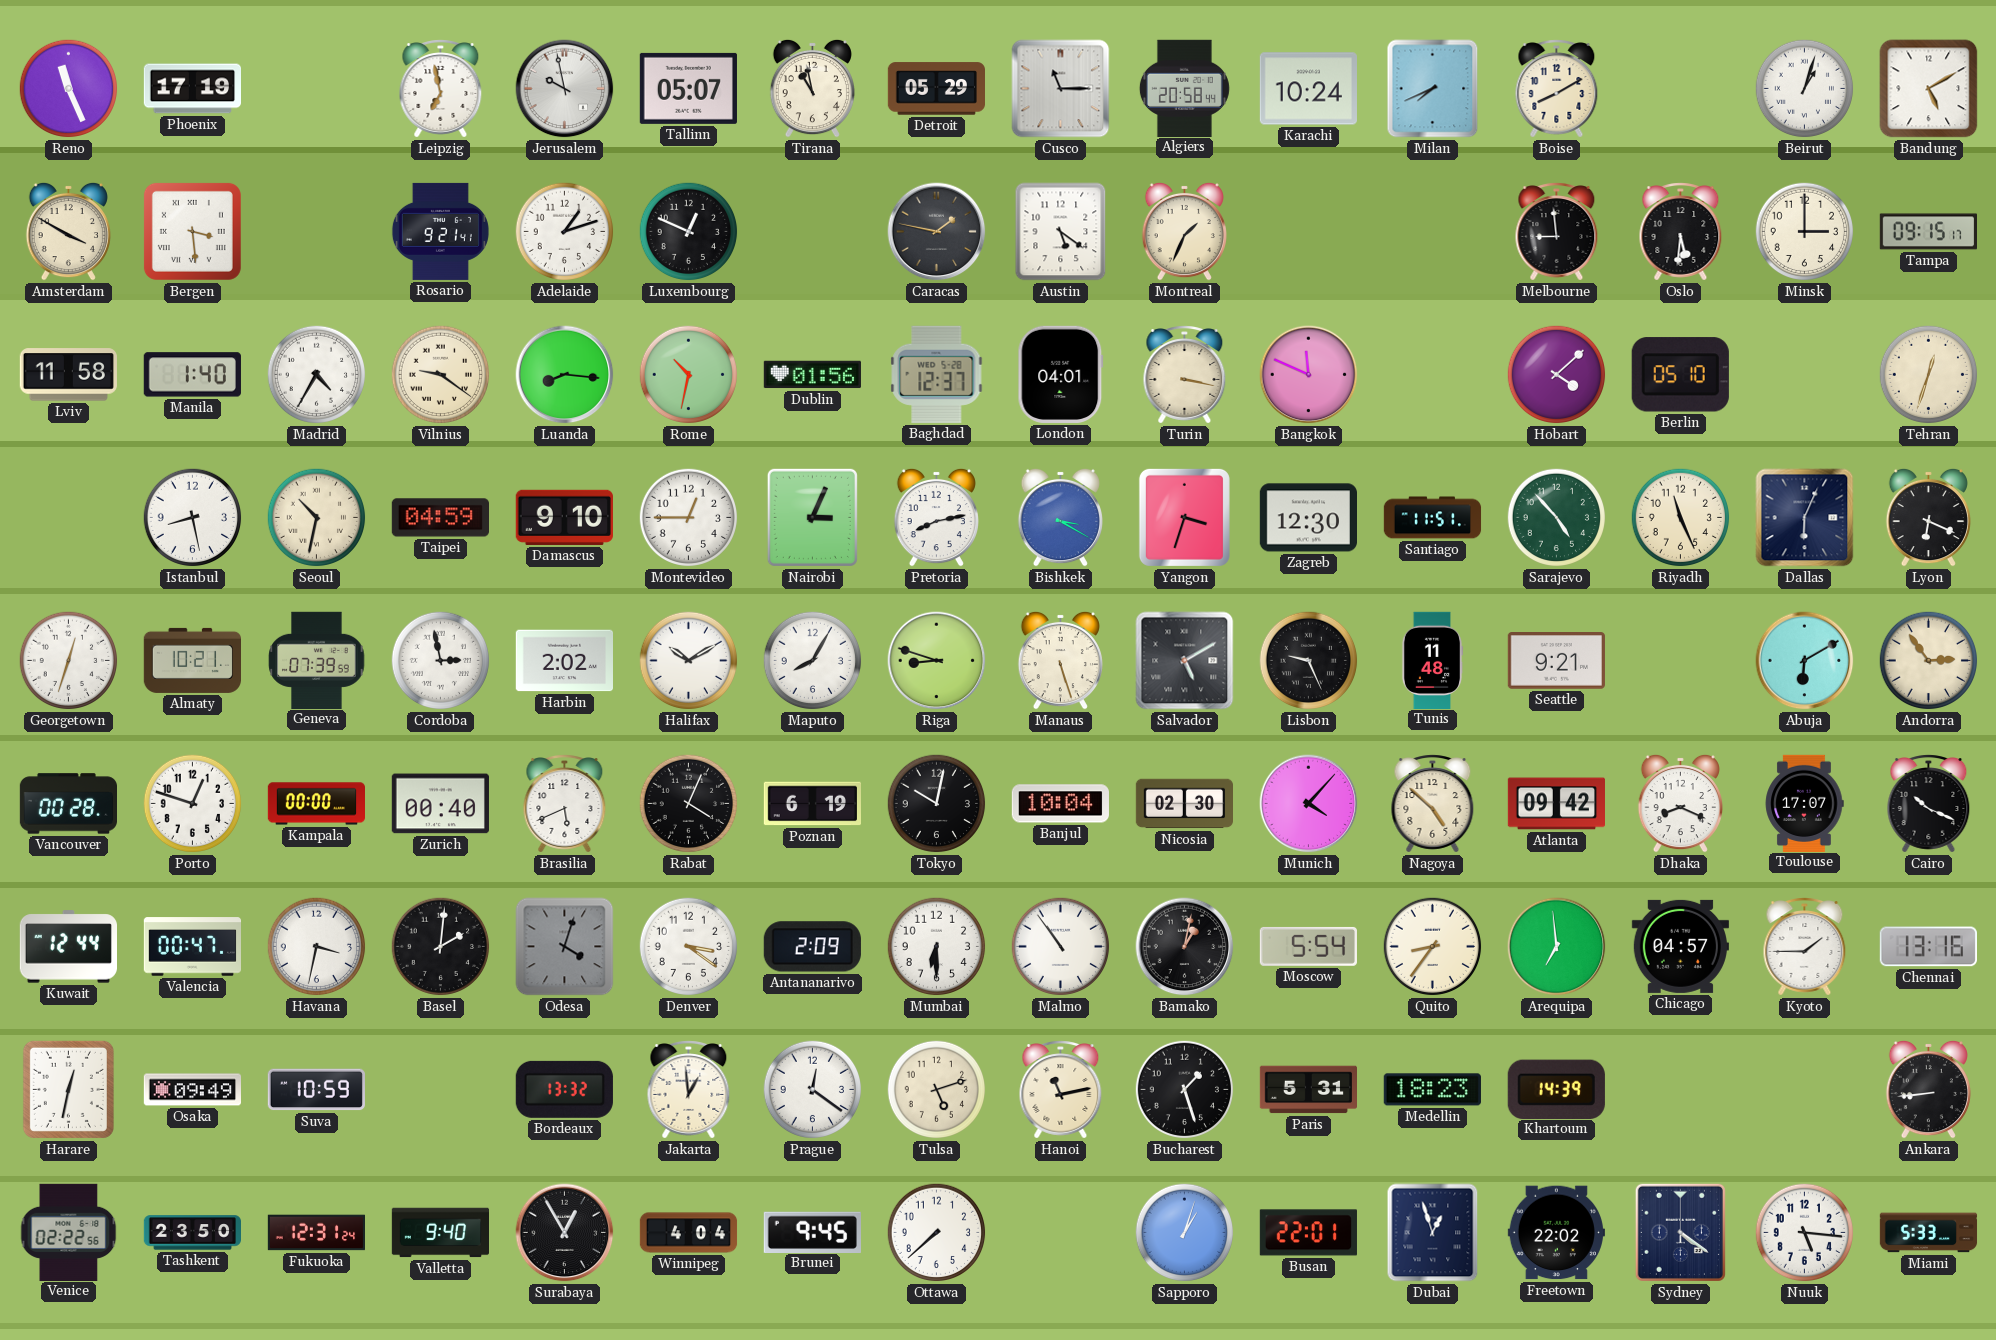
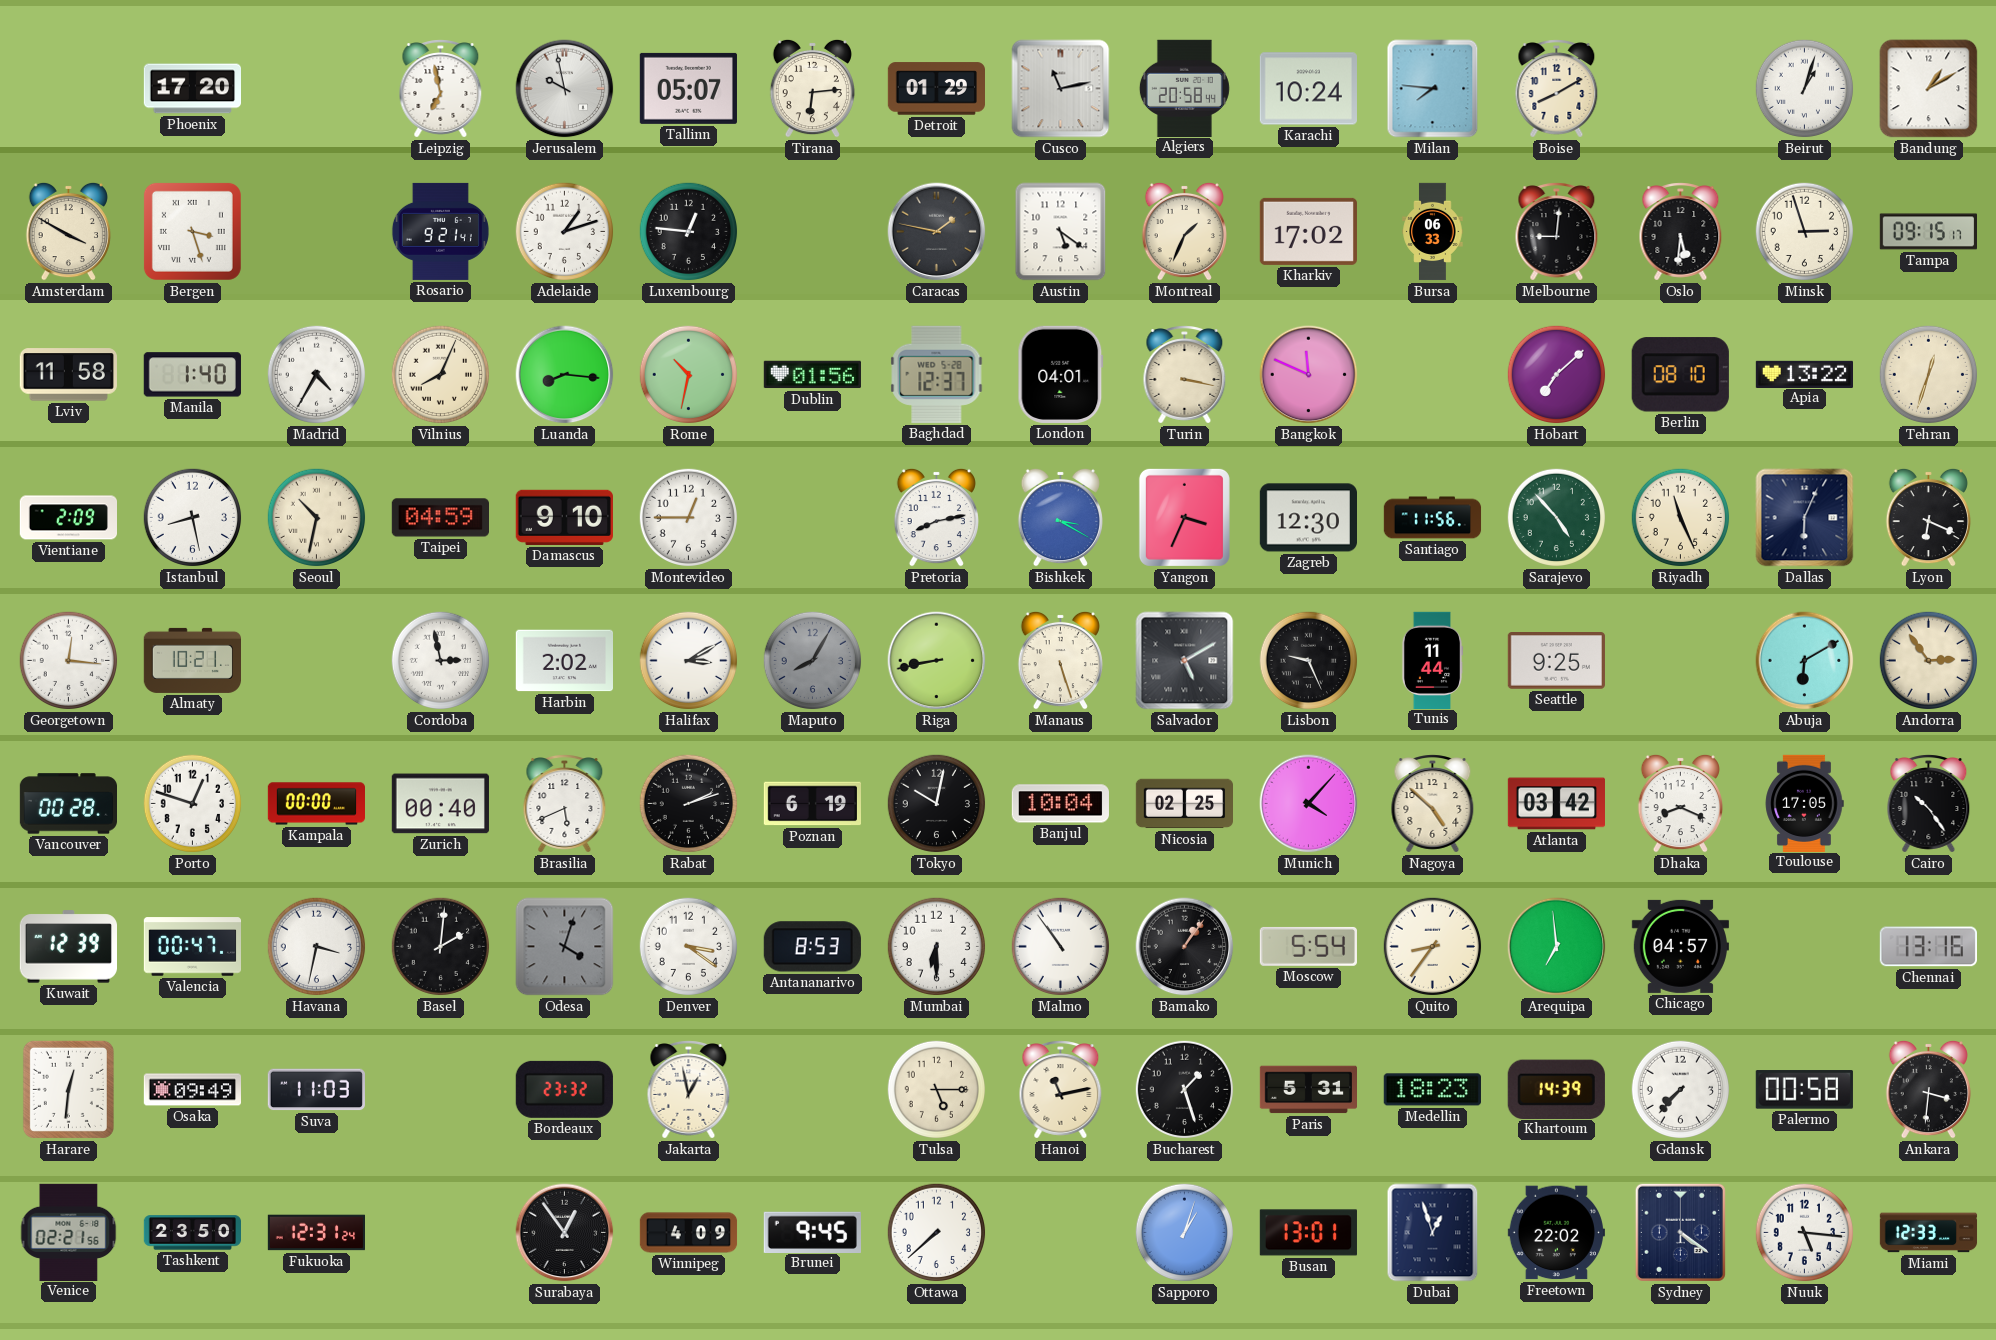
Reno: 11:26 -> none
Phoenix: 17:19 -> 17:20
Tirana: 10:58 -> 6:14
Detroit: 05:29 -> 01:29
Cusco: 11:15 -> 11:13
Milan: 7:41 -> 7:46
Bandung: 5:10 -> 1:10
Bergen: 3:29 -> 3:27
Luxembourg: 12:49 -> 12:46
Kharkiv: none -> 17:02
Bursa: none -> 06:33
Melbourne: 8:59 -> 9:01
Minsk: 3:00 -> 2:57
Vilnius: 9:21 -> 8:04
Hobart: 4:08 -> 7:08
Berlin: 05:10 -> 08:10
Apia: none -> 13:22
Vientiane: none -> 2:09
Nairobi: 3:04 -> none
Yangon: 3:33 -> 3:34
Santiago: 11:51 -> 11:56
Georgetown: 12:33 -> 12:16
Geneva: 07:39 -> none
Halifax: 10:10 -> 3:10
Maputo dial: white -> grey
Riga: 8:48 -> 8:43
Tunis: 11:48 -> 11:44
Seattle: 9:21 -> 9:25
Rabat: 4:04 -> 2:12
Nicosia: 02:30 -> 02:25
Atlanta: 09:42 -> 03:42
Toulouse: 17:07 -> 17:05
Cairo: 10:19 -> 10:24
Kuwait: 12:44 -> 12:39
Antananarivo: 2:09 -> 8:53
Bamako: 1:02 -> 1:06
Kyoto: 1:45 -> none
Harare: 12:32 -> 12:31
Suva: 10:59 -> 11:03
Bordeaux: 13:32 -> 23:32
Jakarta: 12:59 -> 12:58
Prague: 12:21 -> none
Tulsa: 5:12 -> 5:15
Gdansk: none -> 7:37
Palermo: none -> 00:58
Ankara: 8:44 -> 3:31
Venice: 02:22 -> 02:21
Valletta: 9:40 -> none
Surabaya: 12:55 -> 12:54
Winnipeg: 4:04 -> 4:09
Busan: 22:01 -> 13:01
Miami: 5:33 -> 12:33
